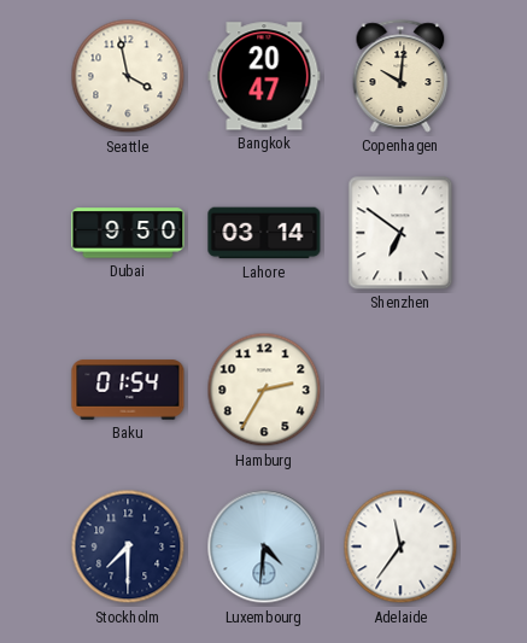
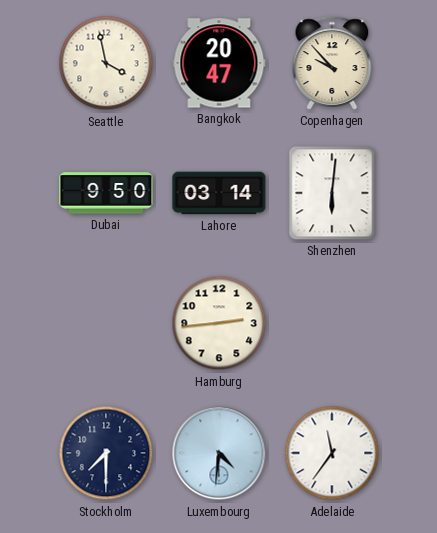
Copenhagen: 10:01 -> 9:53
Shenzhen: 6:51 -> 6:01
Baku: 01:54 -> none
Hamburg: 2:35 -> 2:44
